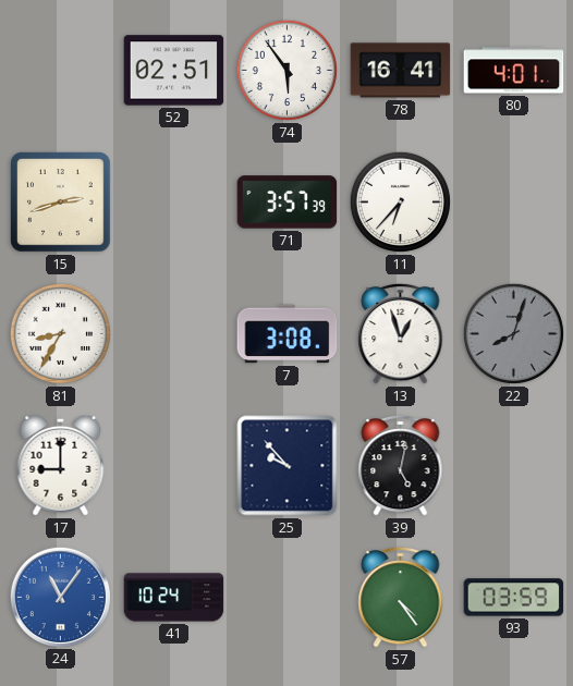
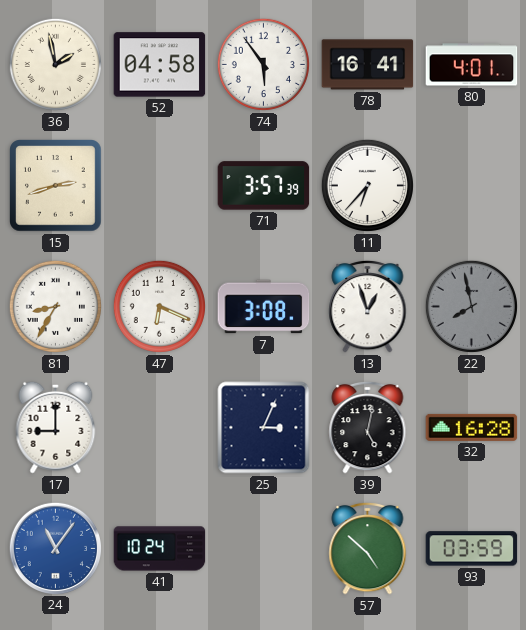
36: none -> 1:58
52: 02:51 -> 04:58
47: none -> 6:19
22: 8:03 -> 7:58
25: 9:53 -> 3:04
32: none -> 16:28
57: 4:24 -> 4:52
